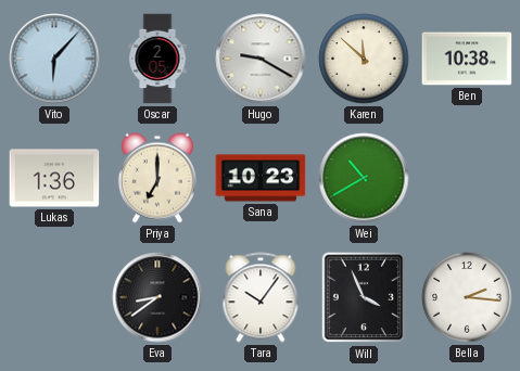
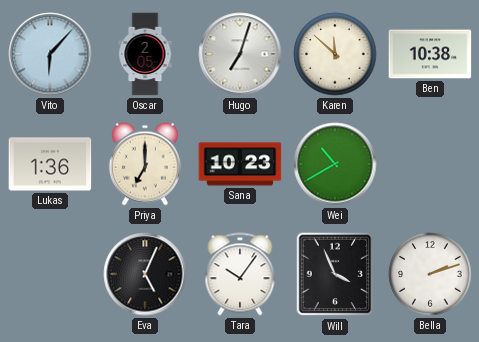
Hugo: 9:20 -> 7:03
Eva: 8:39 -> 5:04
Bella: 2:16 -> 2:12
